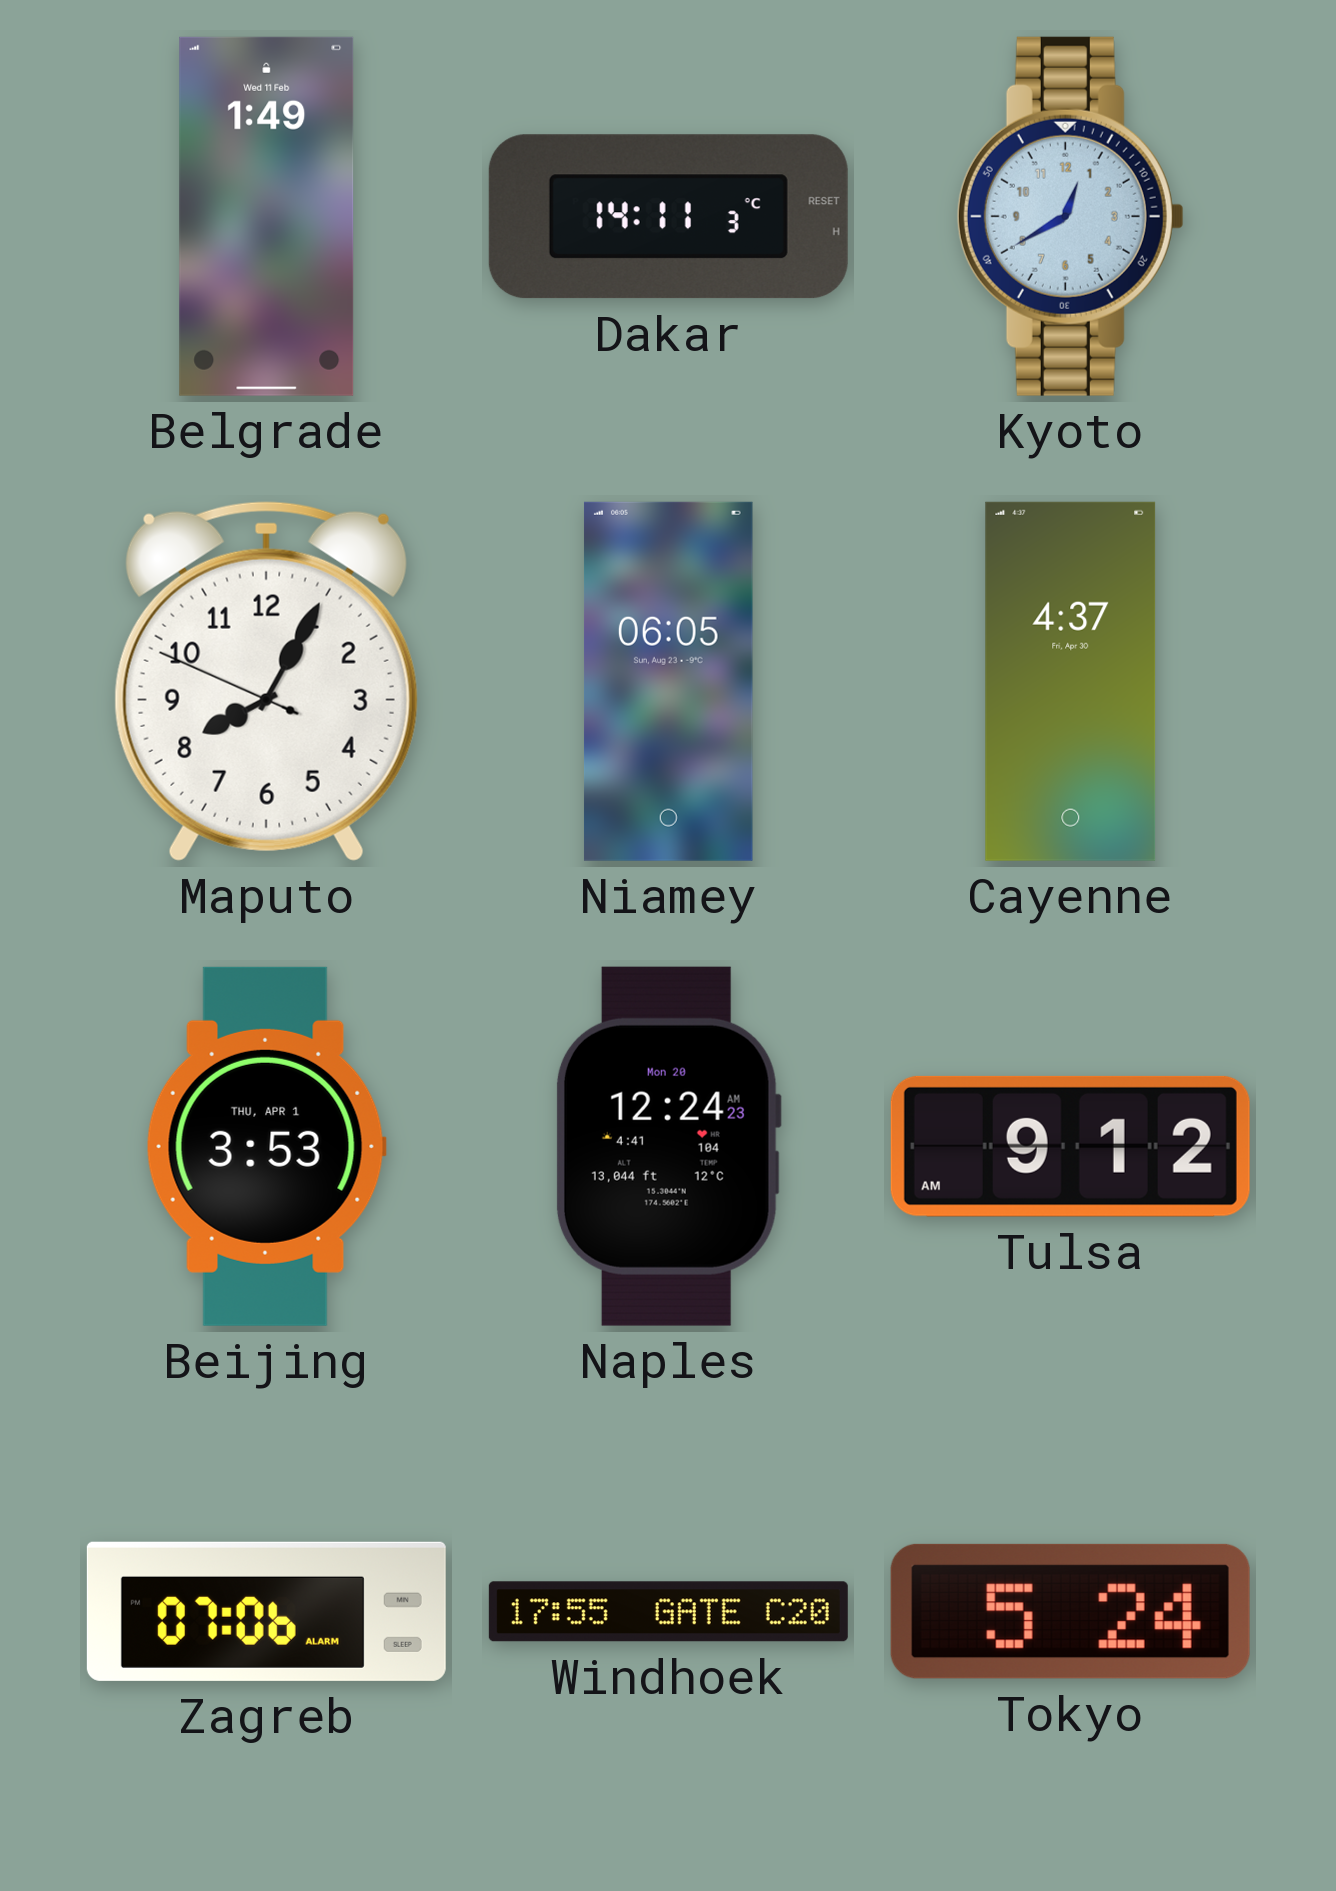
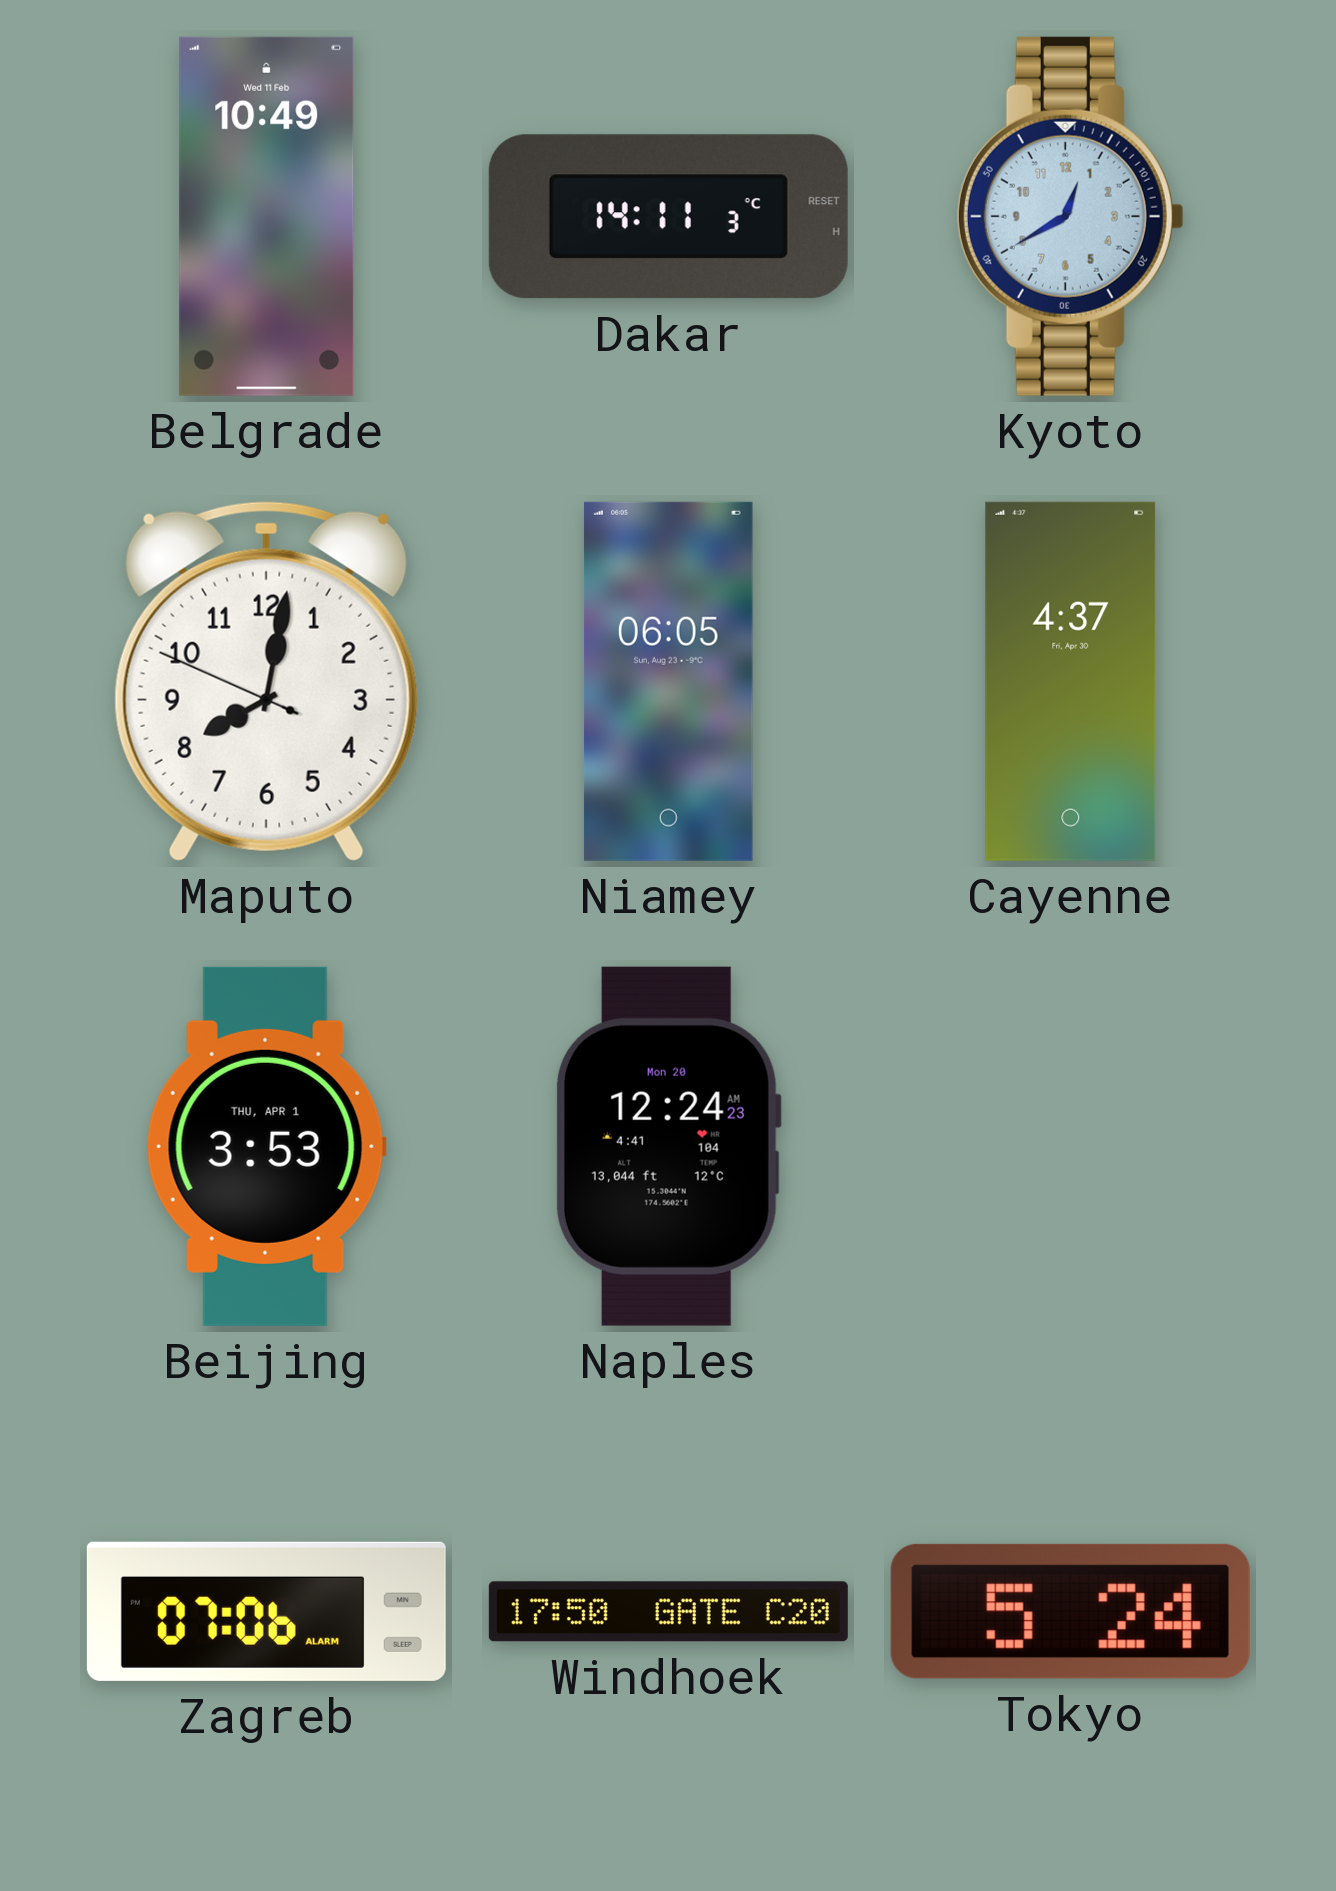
Belgrade: 1:49 -> 10:49
Maputo: 8:04 -> 8:01
Tulsa: 9:12 -> none
Windhoek: 17:55 -> 17:50
